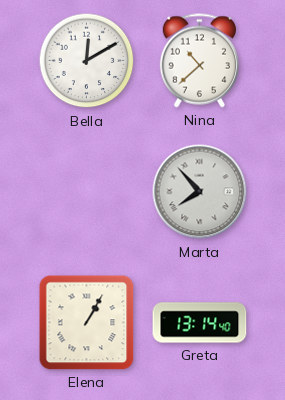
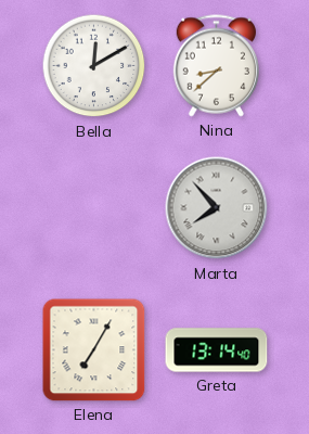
Nina: 10:38 -> 8:38
Elena: 1:05 -> 7:05
